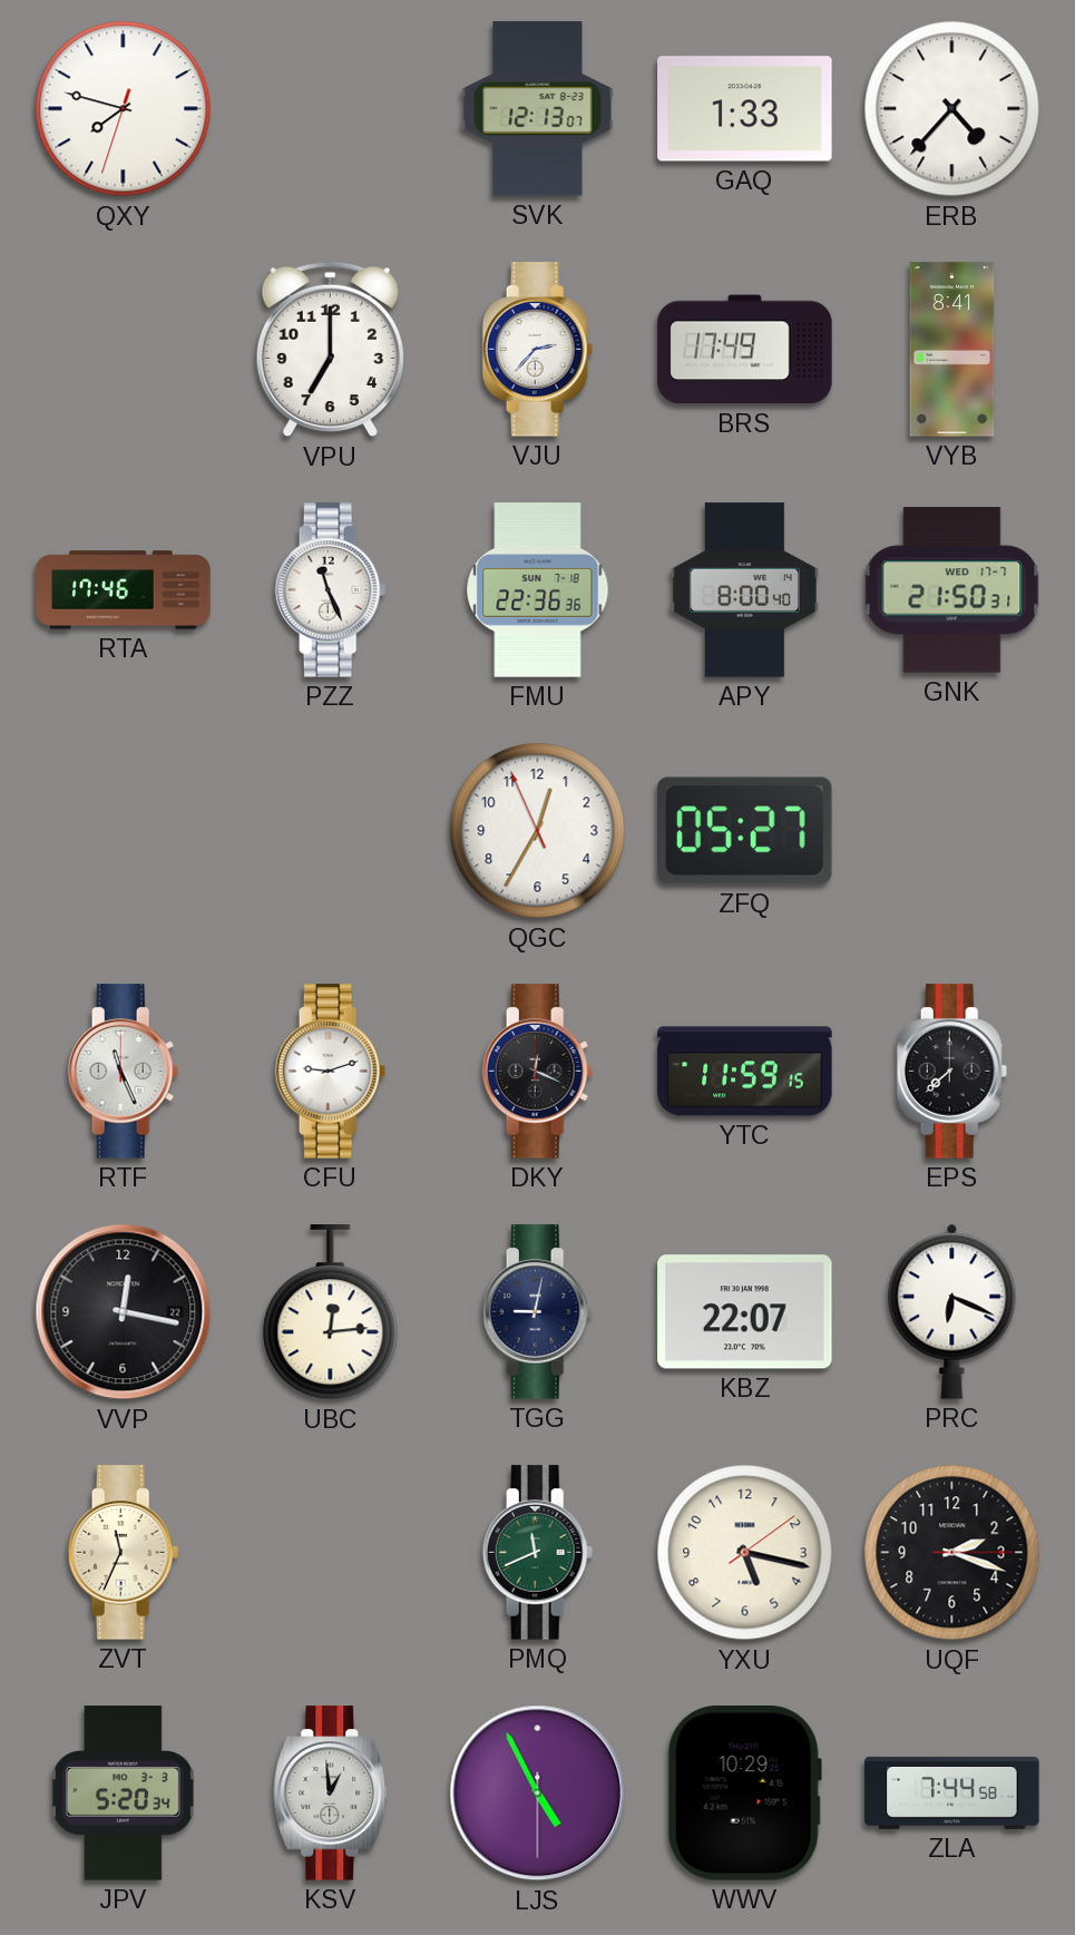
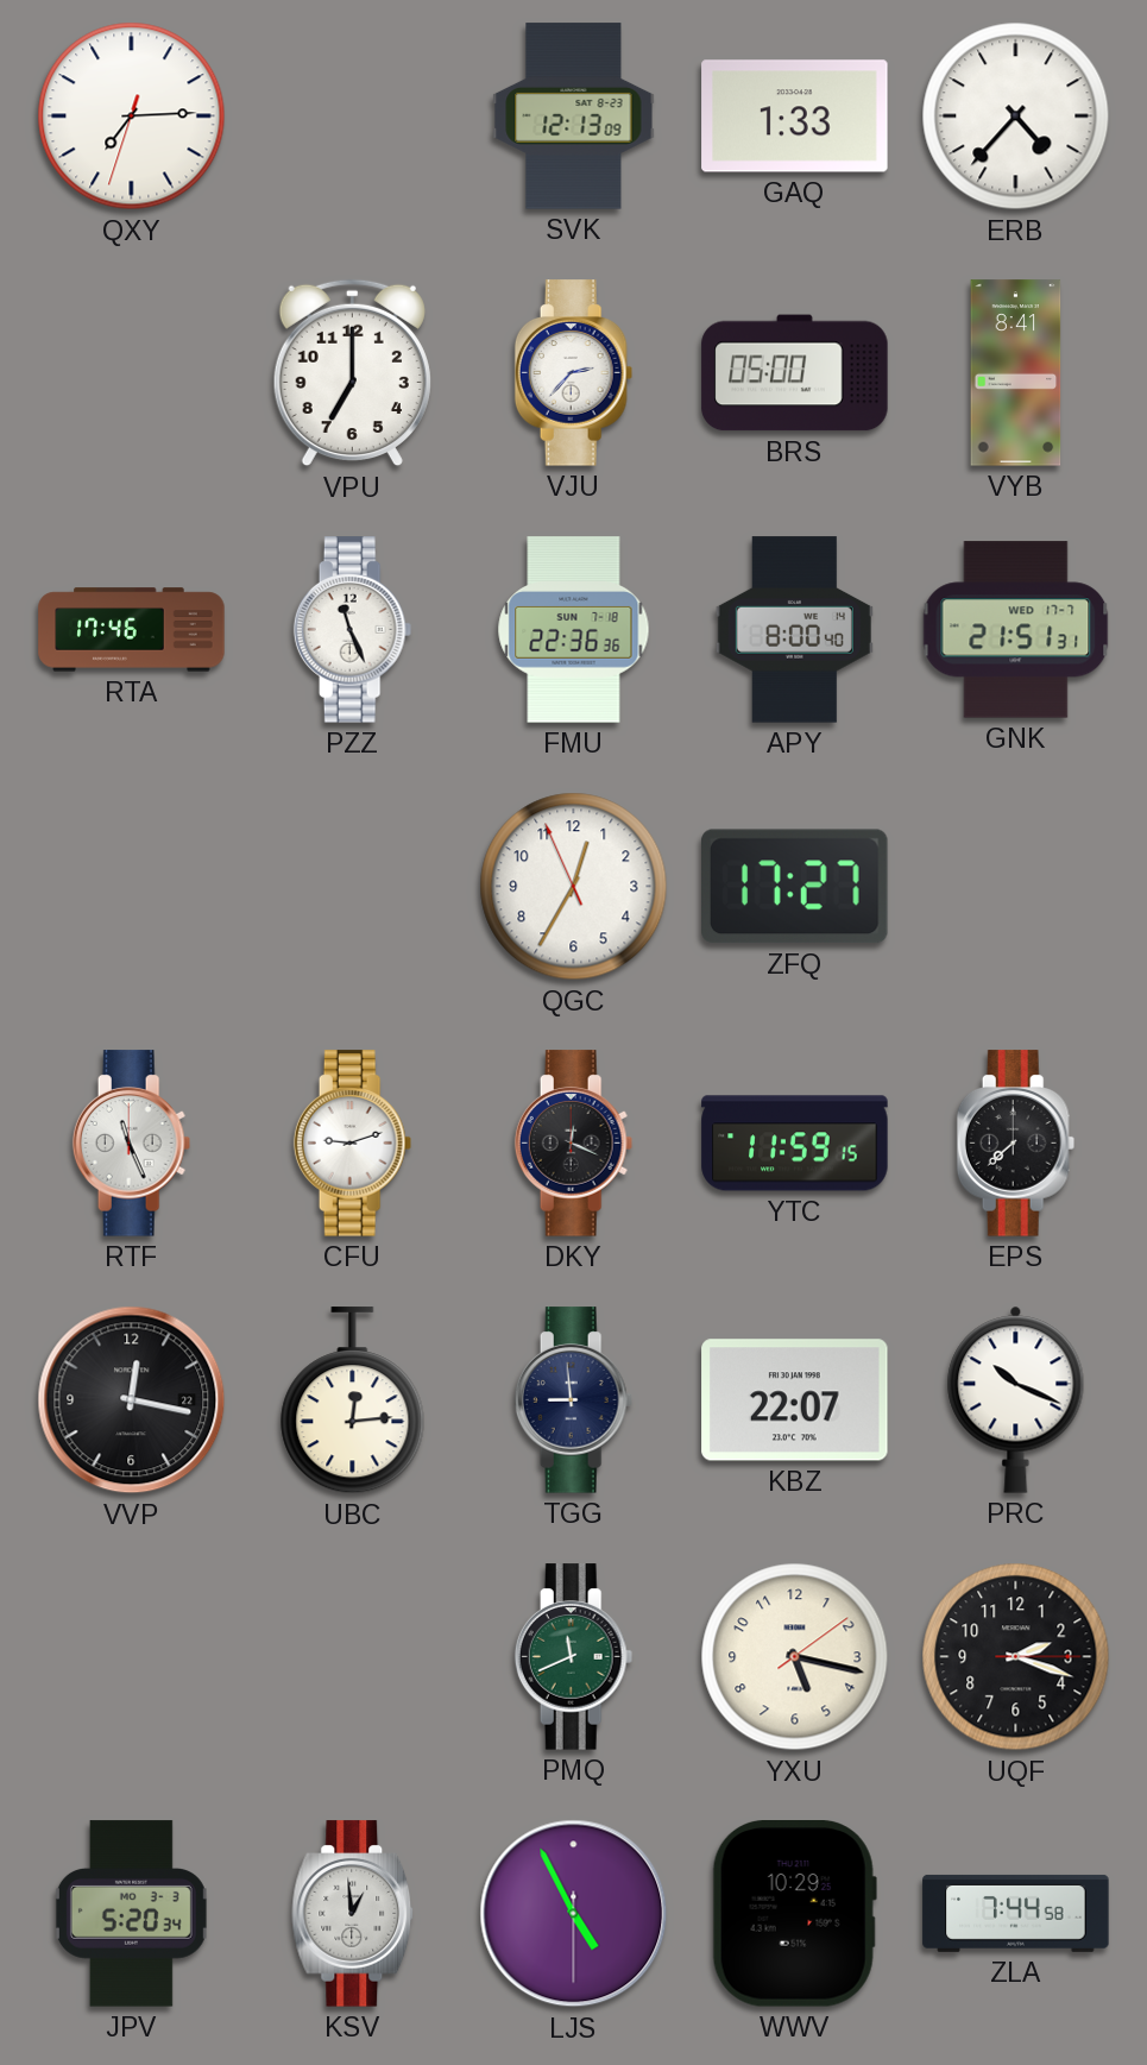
QXY: 7:47 -> 7:14
SVK: 12:13:07 -> 12:13:09
BRS: 17:49 -> 05:00
GNK: 21:50 -> 21:51
ZFQ: 05:27 -> 17:27
TGG: 9:02 -> 8:59
PRC: 6:19 -> 10:19
ZVT: 11:34 -> none
